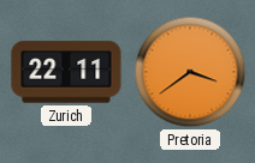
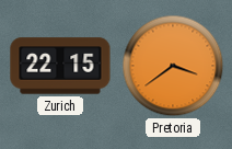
Zurich: 22:11 -> 22:15
